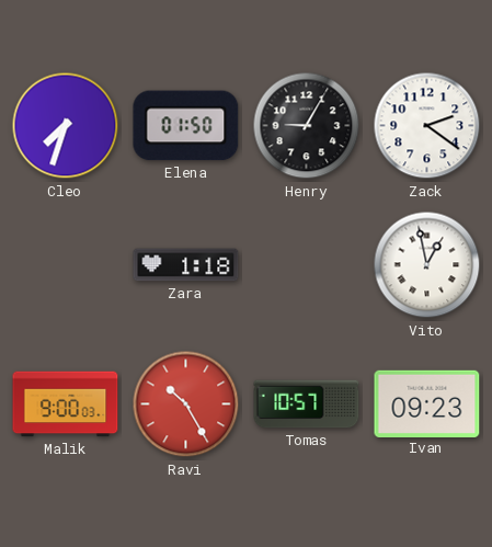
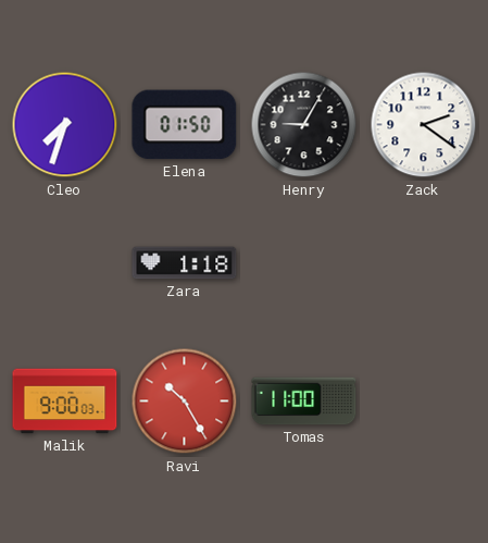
Vito: 12:58 -> none
Tomas: 10:57 -> 11:00
Ivan: 09:23 -> none
